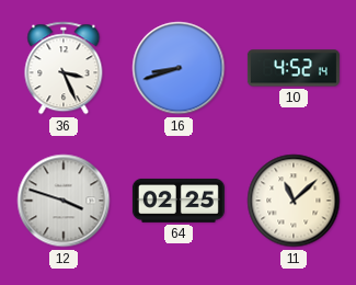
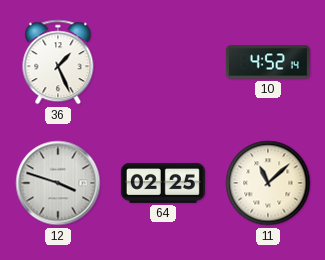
36: 3:26 -> 1:26
16: 8:42 -> none
